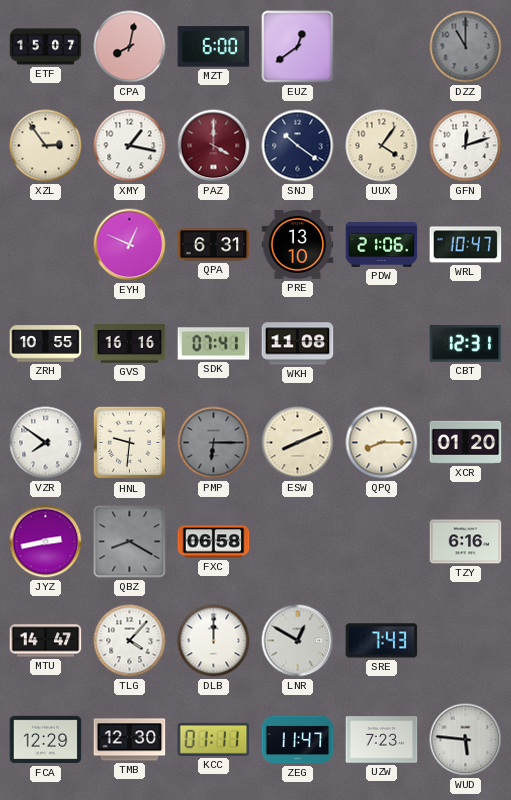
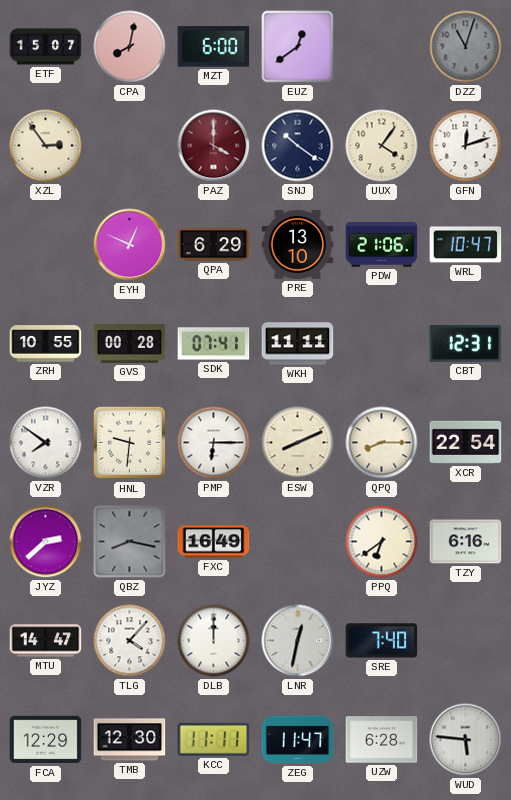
DZZ: 11:00 -> 11:03
XMY: 1:17 -> none
QPA: 6:31 -> 6:29
GVS: 16:16 -> 00:28
WKH: 11:08 -> 11:11
PMP dial: grey -> white
XCR: 01:20 -> 22:54
JYZ: 2:43 -> 2:38
QBZ: 8:20 -> 8:17
FXC: 06:58 -> 16:49
PPQ: none -> 6:39
LNR: 12:50 -> 12:32
SRE: 7:43 -> 7:40
KCC: 01:11 -> 11:11
UZW: 7:23 -> 6:28
